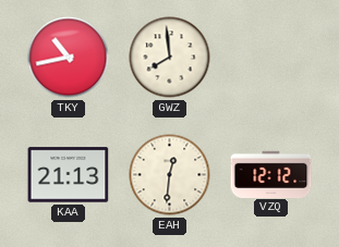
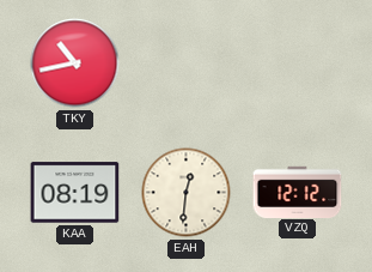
GWZ: 7:59 -> none
KAA: 21:13 -> 08:19
